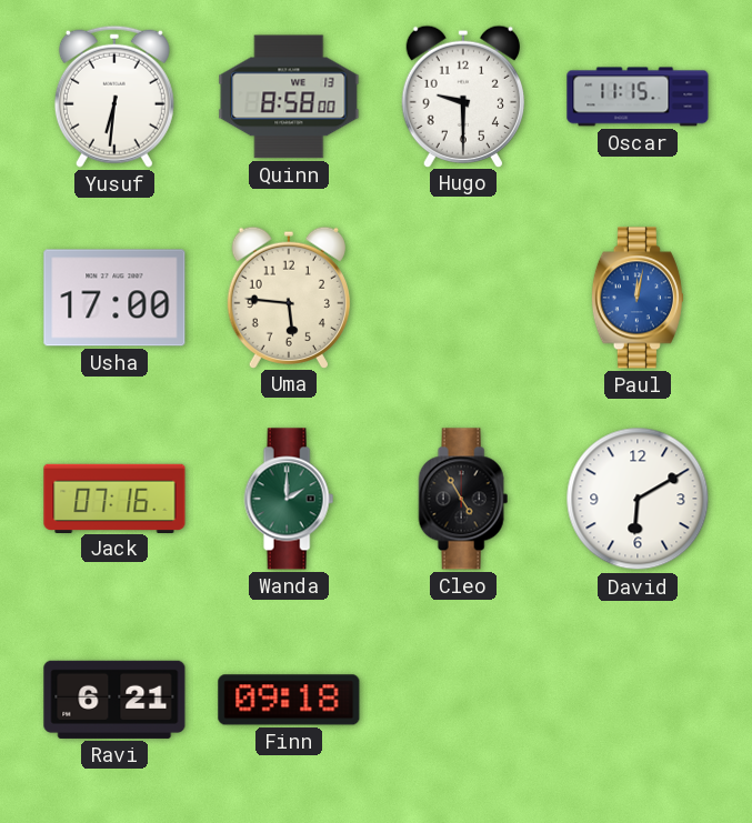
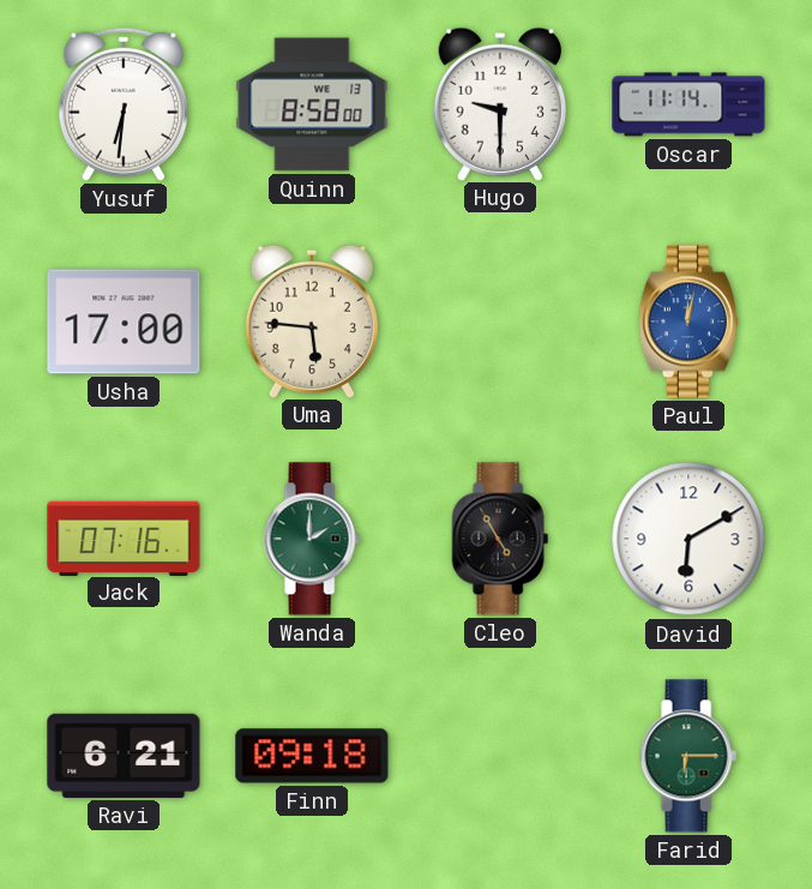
Oscar: 11:15 -> 11:14
Farid: none -> 6:15
